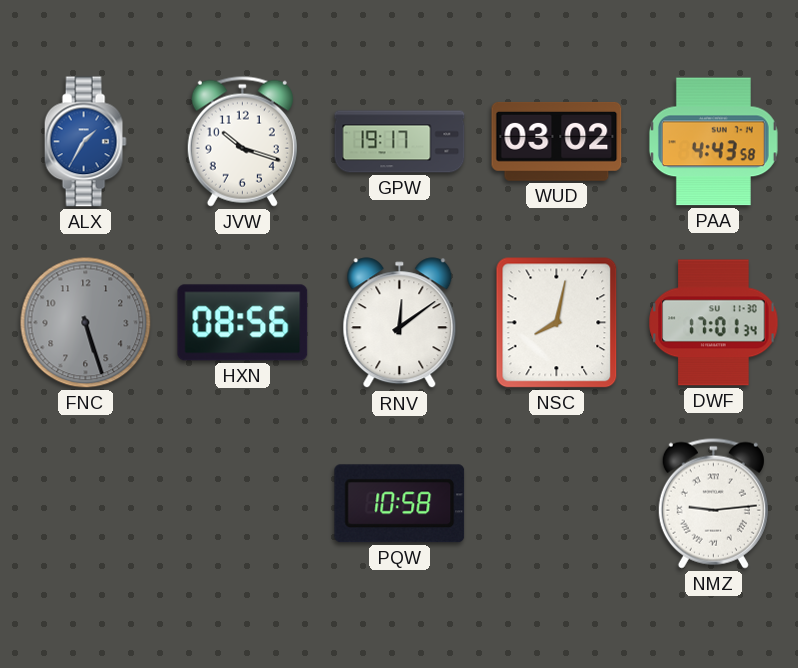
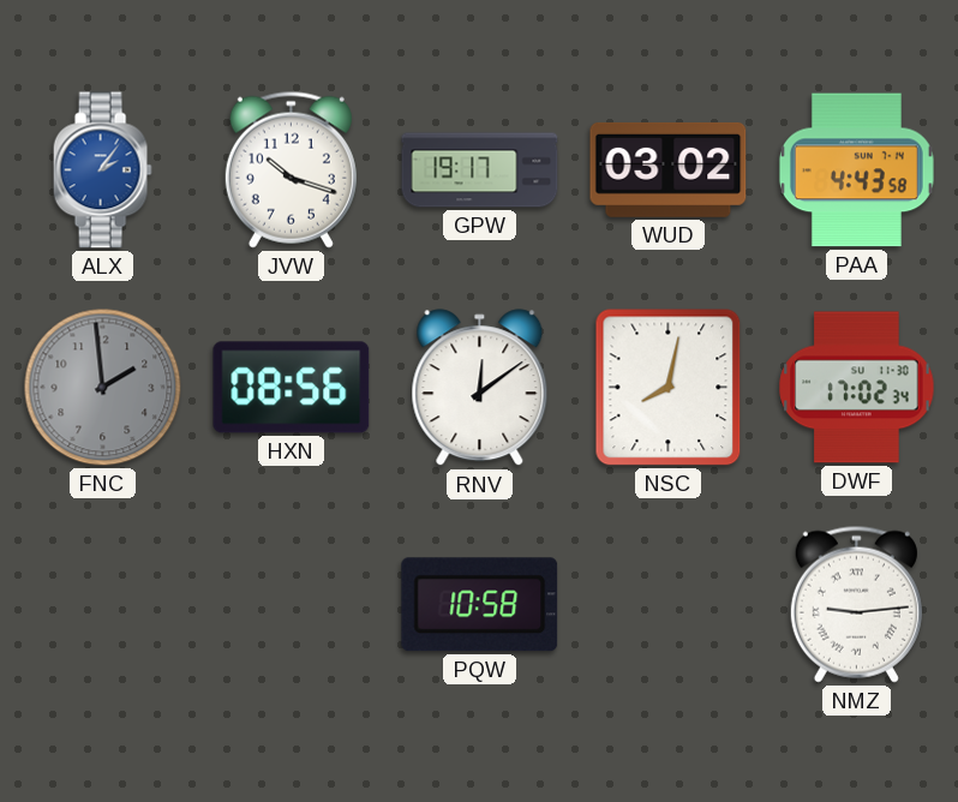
ALX: 1:35 -> 2:06
FNC: 5:27 -> 1:59
DWF: 17:01 -> 17:02
